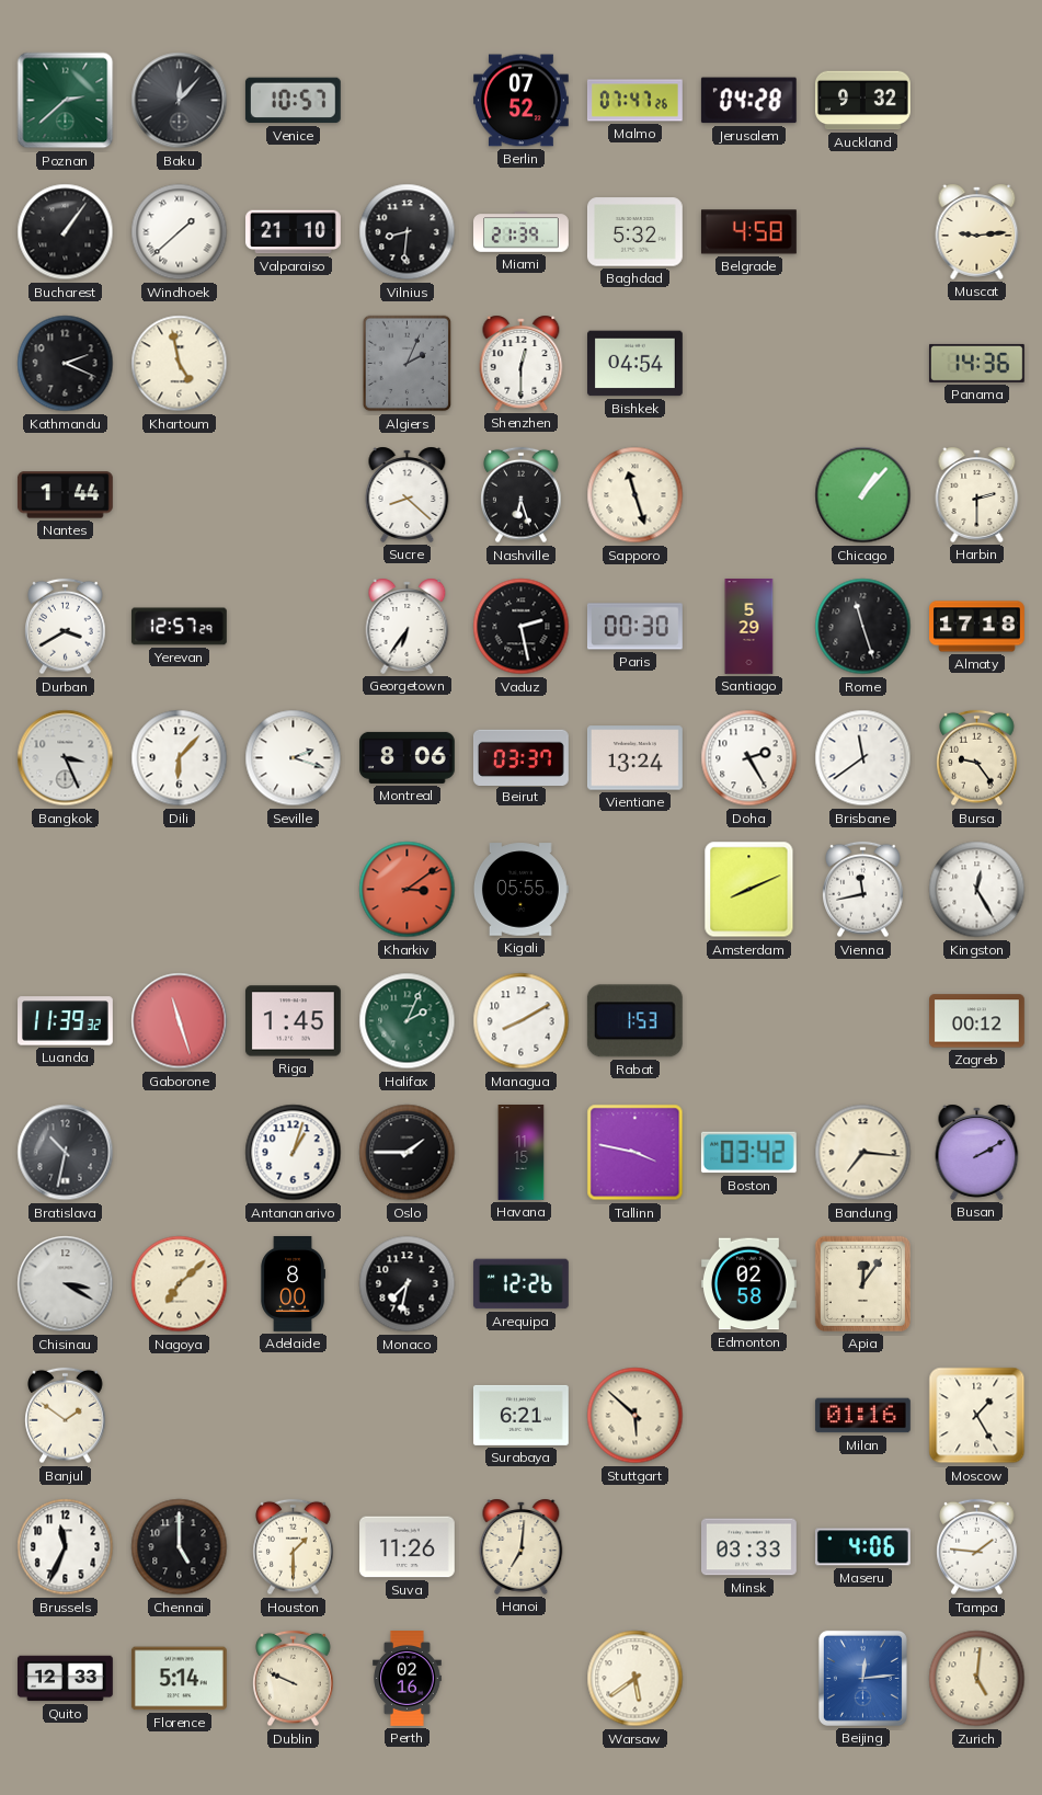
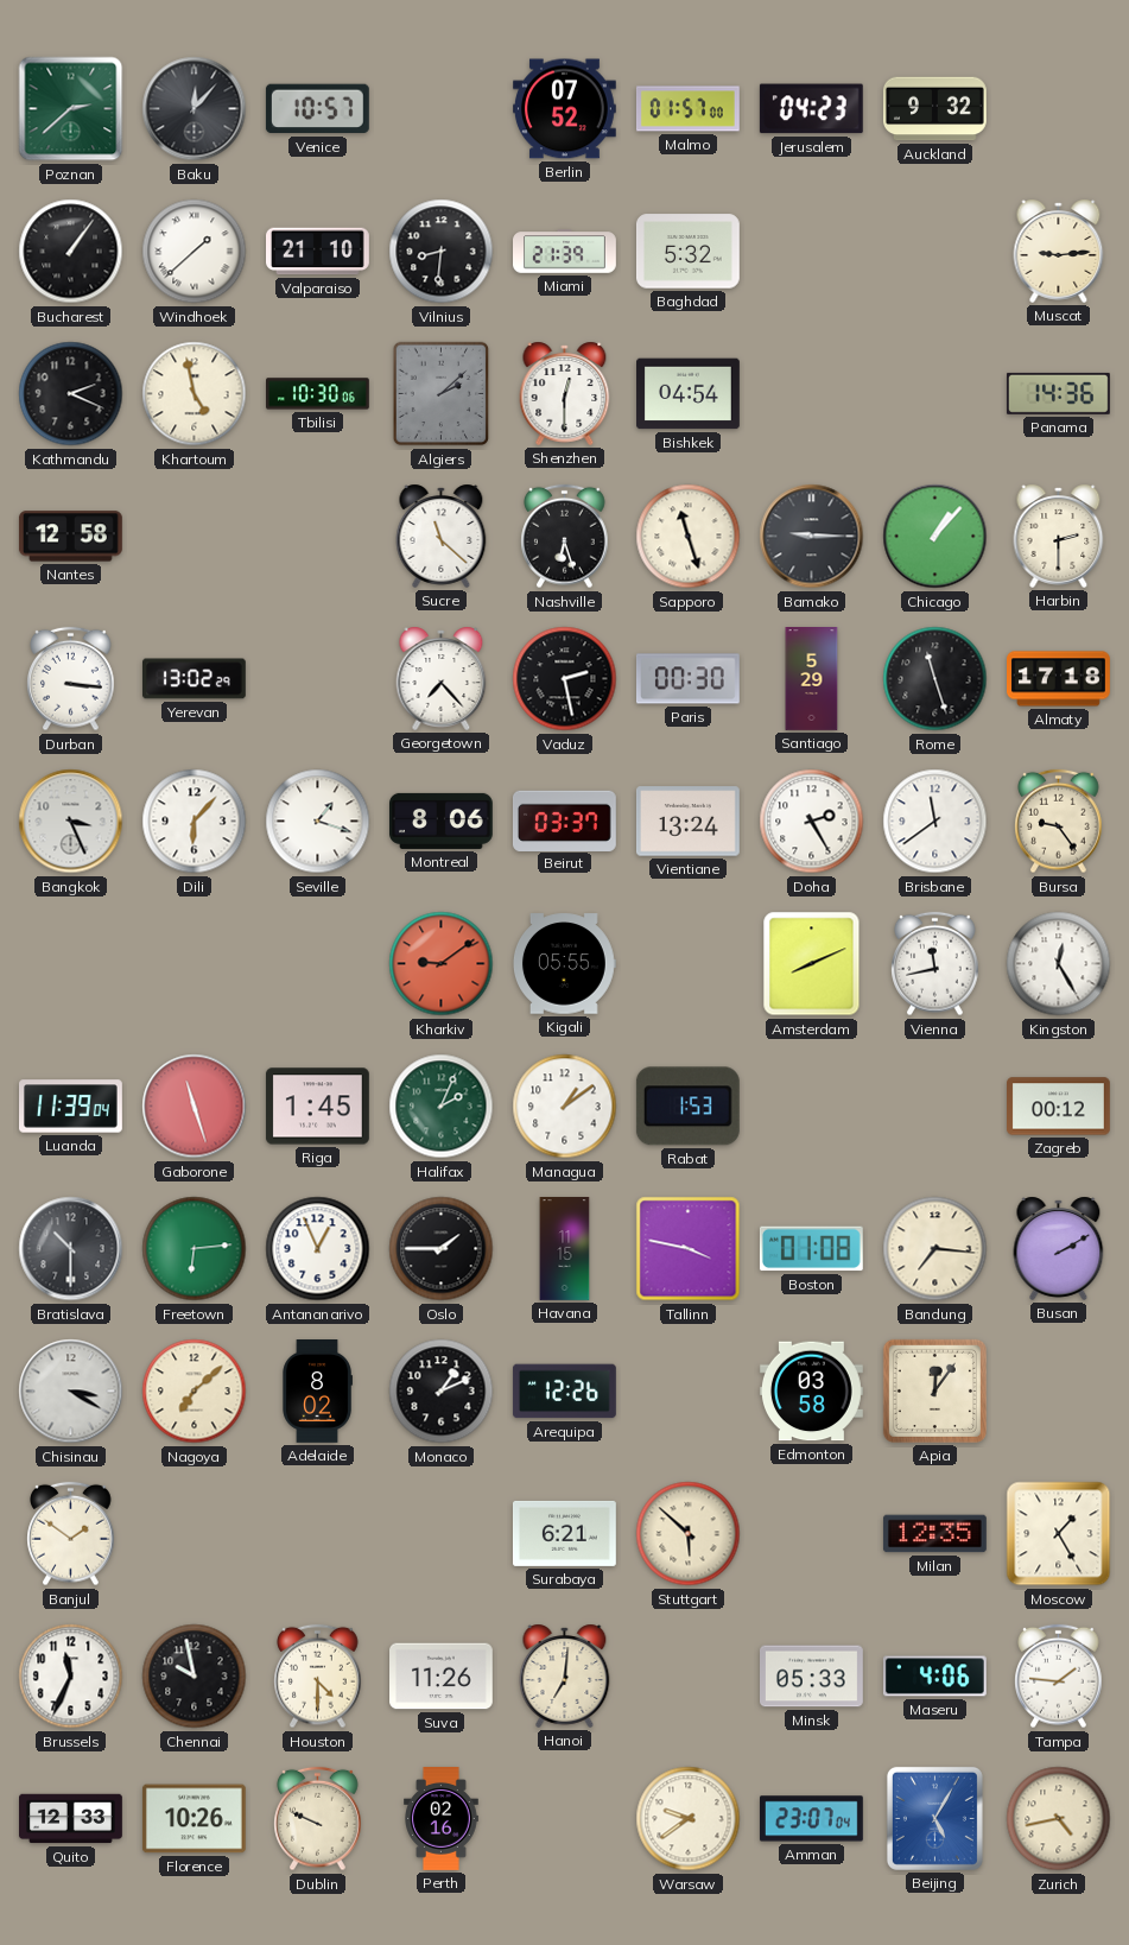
Malmo: 07:47 -> 01:57
Jerusalem: 04:28 -> 04:23
Belgrade: 4:58 -> none
Tbilisi: none -> 10:30
Algiers: 2:04 -> 2:08
Nantes: 1:44 -> 12:58
Sucre: 8:22 -> 11:22
Bamako: none -> 9:15
Durban: 3:40 -> 3:16
Yerevan: 12:57 -> 13:02
Georgetown: 6:36 -> 7:23
Seville: 2:18 -> 1:18
Kharkiv: 3:09 -> 9:09
Luanda: 11:39:32 -> 11:39:04
Managua: 8:10 -> 1:09
Bratislava: 10:32 -> 10:30
Freetown: none -> 6:14
Antananarivo: 1:03 -> 12:56
Boston: 03:42 -> 01:08
Adelaide: 8:00 -> 8:02
Monaco: 7:32 -> 1:11
Edmonton: 02:58 -> 03:58
Milan: 01:16 -> 12:35
Chennai: 5:00 -> 9:58
Houston: 1:30 -> 4:30
Minsk: 03:33 -> 05:33
Florence: 5:14 -> 10:26
Warsaw: 5:39 -> 9:39
Amman: none -> 23:07
Beijing: 12:14 -> 5:05
Zurich: 5:01 -> 4:43
